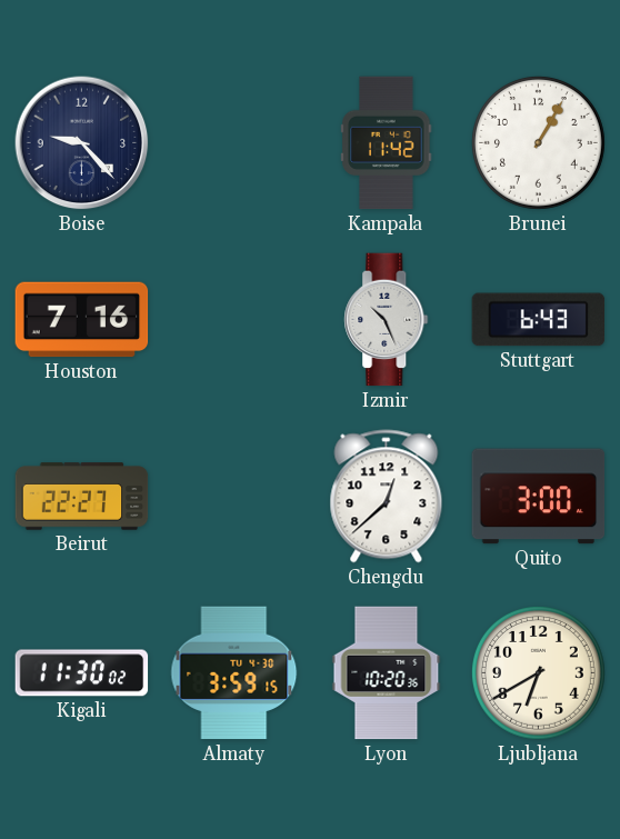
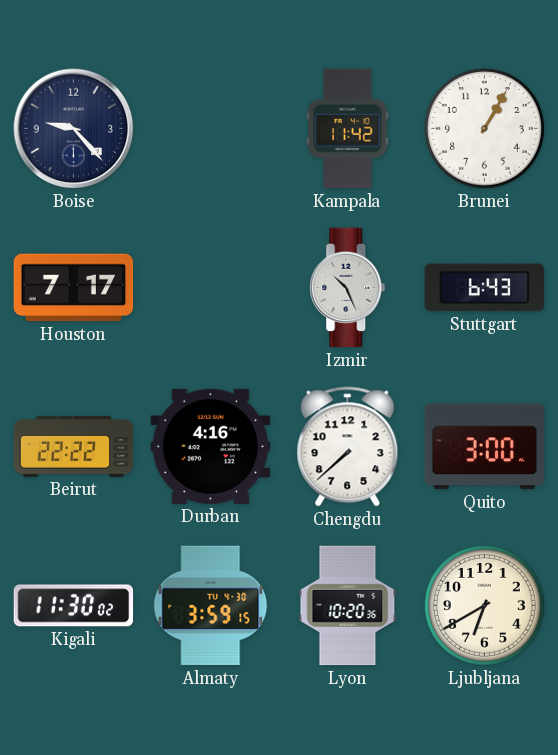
Houston: 7:16 -> 7:17
Beirut: 22:27 -> 22:22
Durban: none -> 4:16
Chengdu: 12:38 -> 7:38
